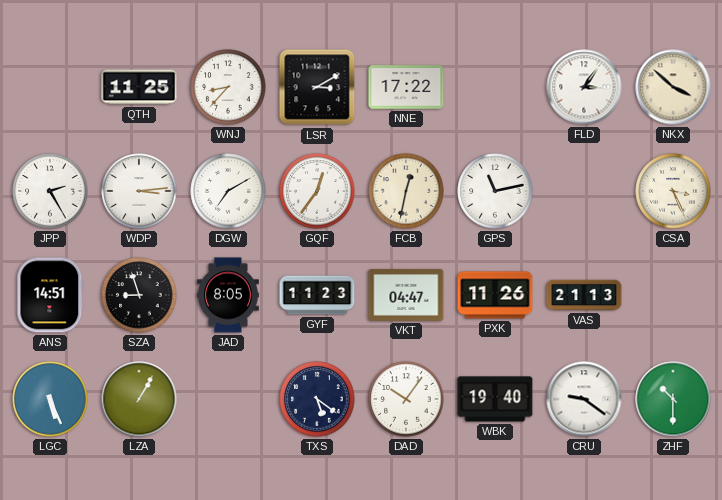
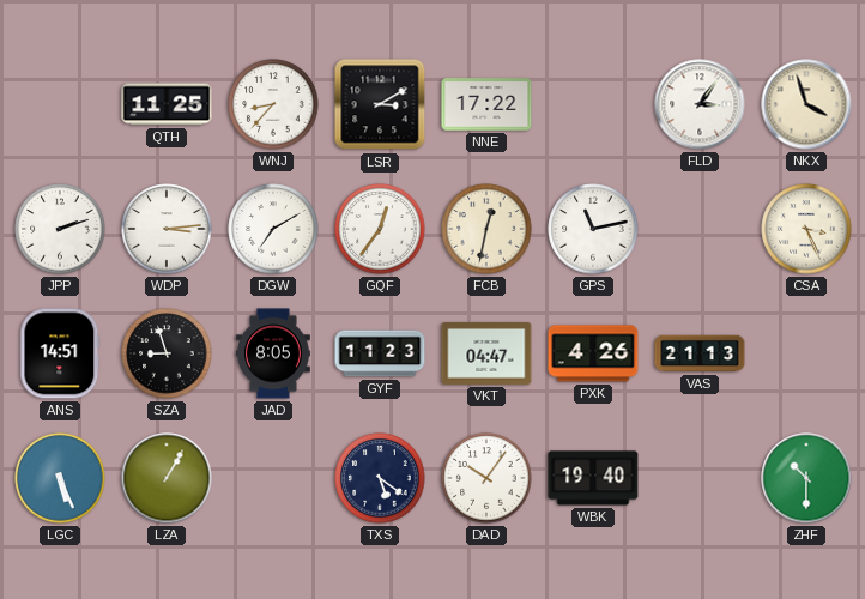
NKX: 3:52 -> 3:57
JPP: 2:25 -> 2:12
PXK: 11:26 -> 4:26
CRU: 9:21 -> none
